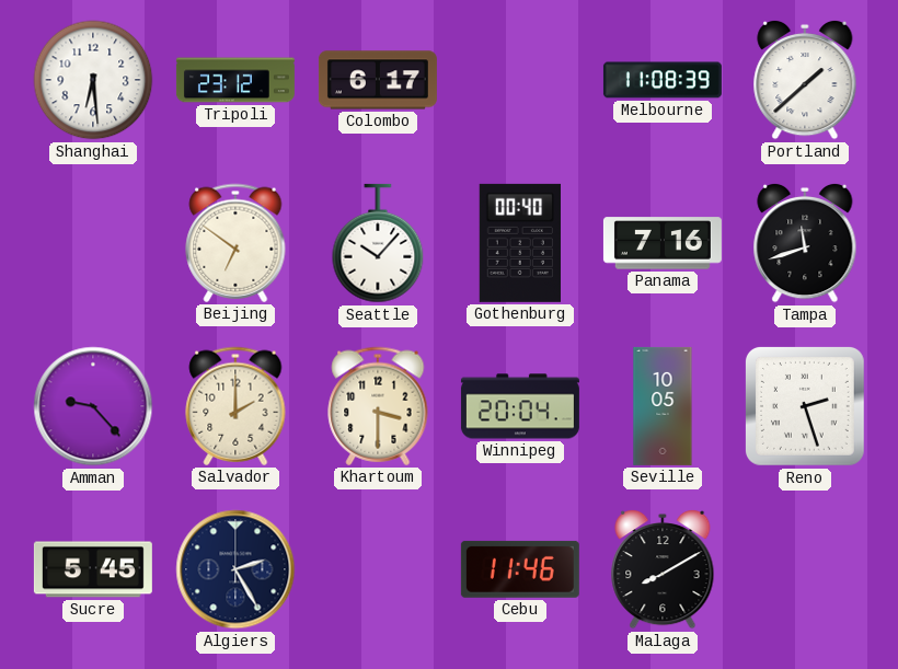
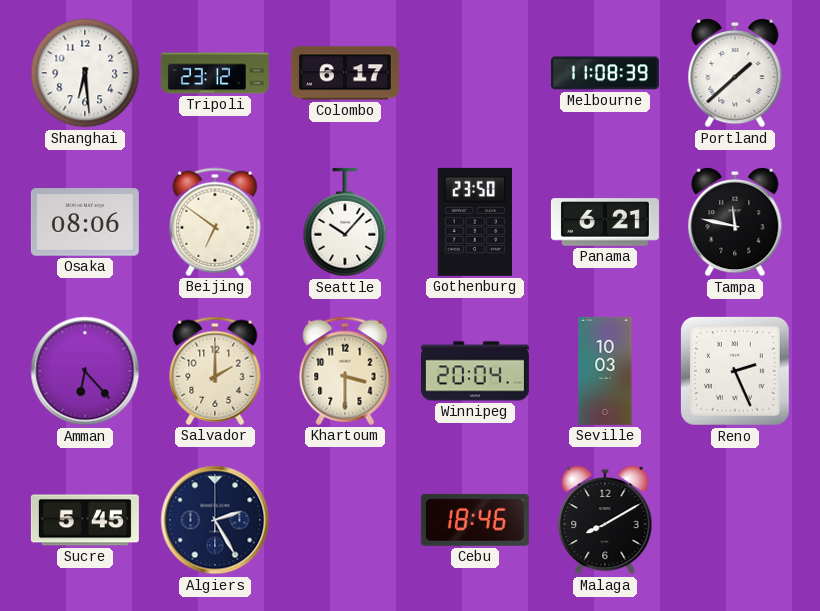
Osaka: none -> 08:06
Gothenburg: 00:40 -> 23:50
Panama: 7:16 -> 6:21
Tampa: 11:42 -> 11:47
Amman: 9:23 -> 6:23
Seville: 10:05 -> 10:03
Reno: 2:27 -> 2:26
Cebu: 11:46 -> 18:46
